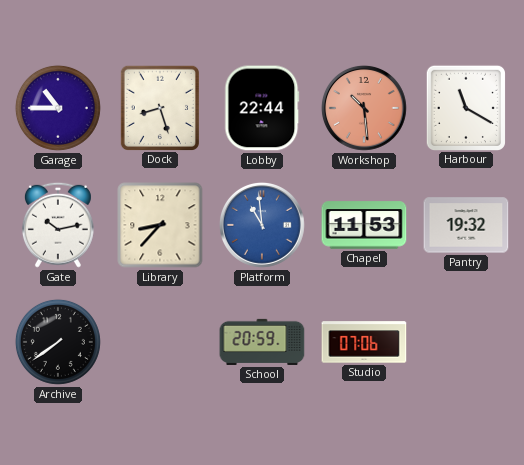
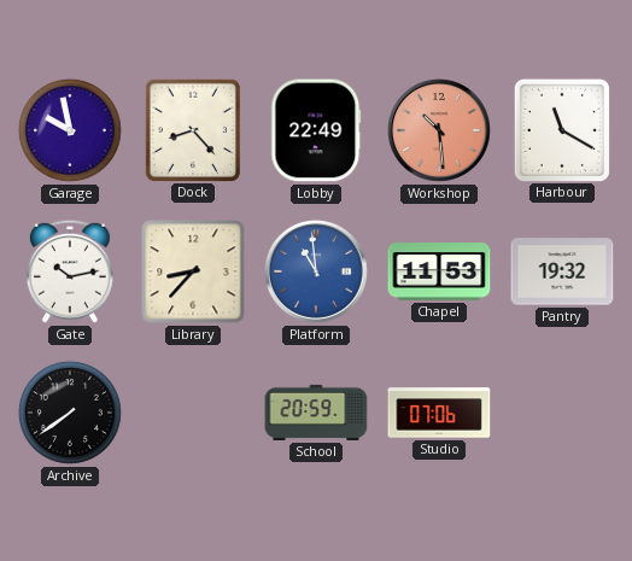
Garage: 10:45 -> 9:58
Dock: 8:27 -> 8:23
Lobby: 22:44 -> 22:49
